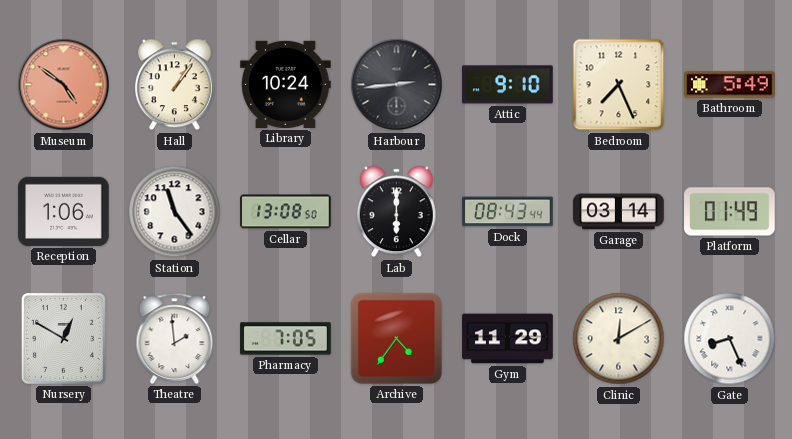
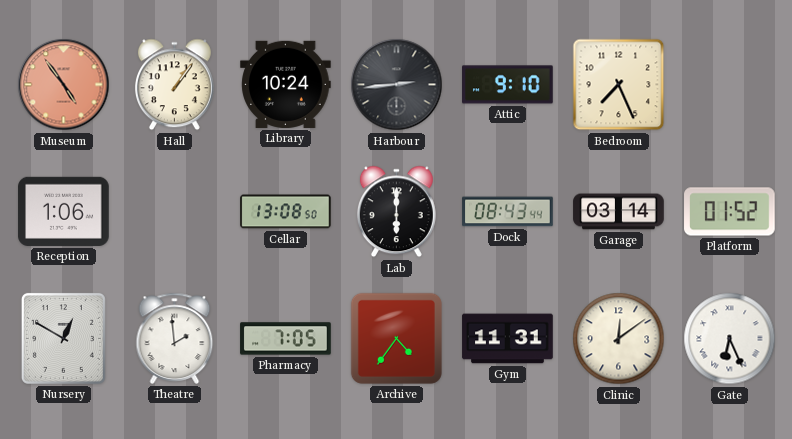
Museum: 4:51 -> 4:54
Bathroom: 5:49 -> none
Station: 11:24 -> none
Platform: 01:49 -> 01:52
Gym: 11:29 -> 11:31
Clinic: 12:10 -> 12:09
Gate: 8:26 -> 6:26
